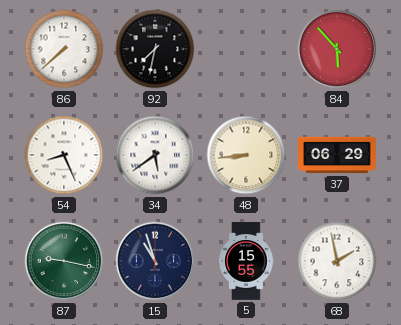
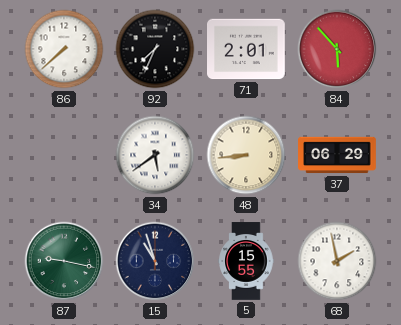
92: 7:32 -> 7:34
71: none -> 2:01
54: 8:26 -> none
